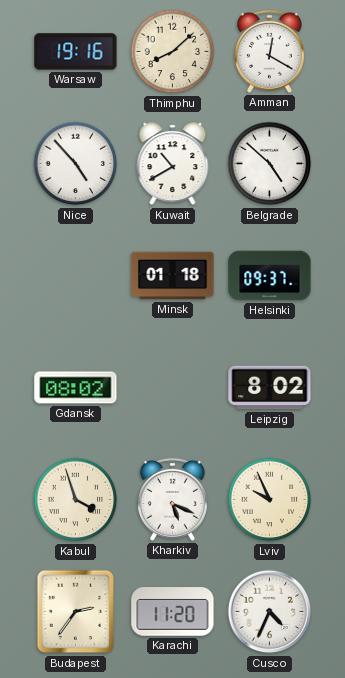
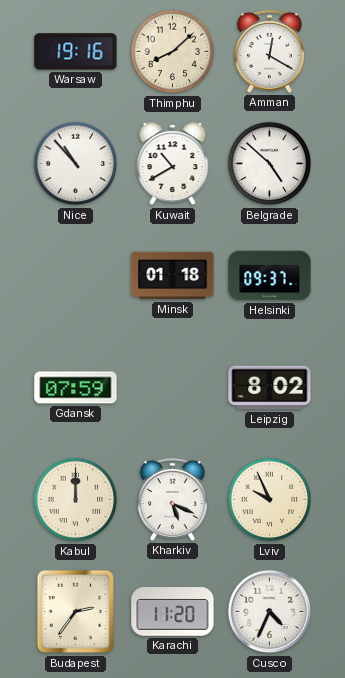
Nice: 4:53 -> 10:53
Gdansk: 08:02 -> 07:59
Kabul: 3:57 -> 12:00
